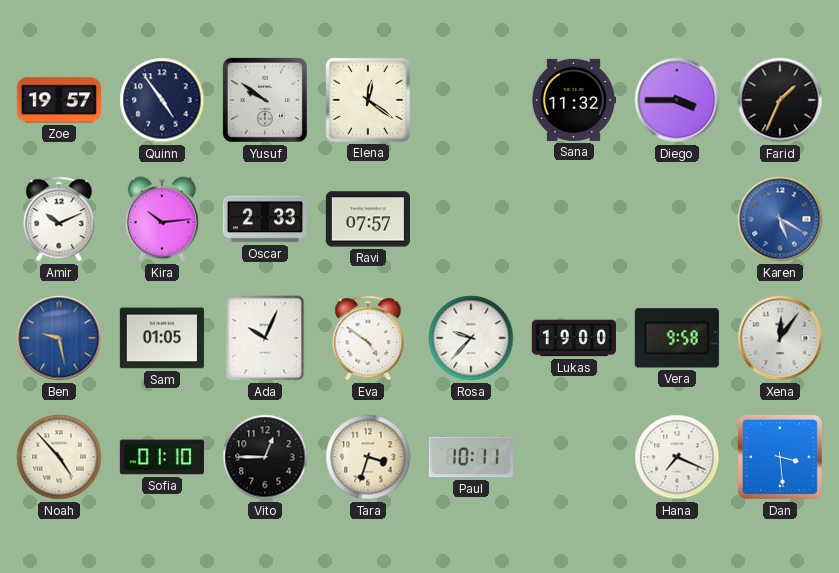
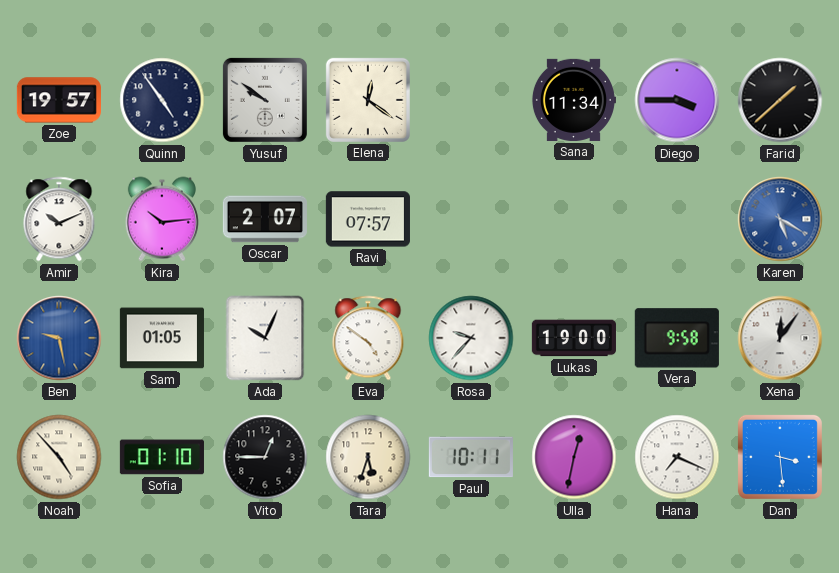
Sana: 11:32 -> 11:34
Farid: 1:34 -> 1:38
Oscar: 2:33 -> 2:07
Tara: 3:33 -> 5:33
Ulla: none -> 12:32
